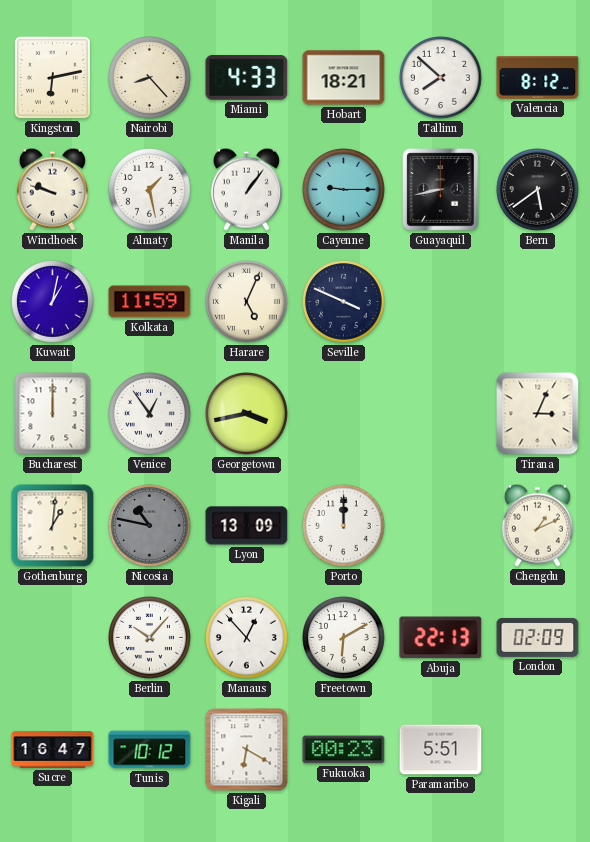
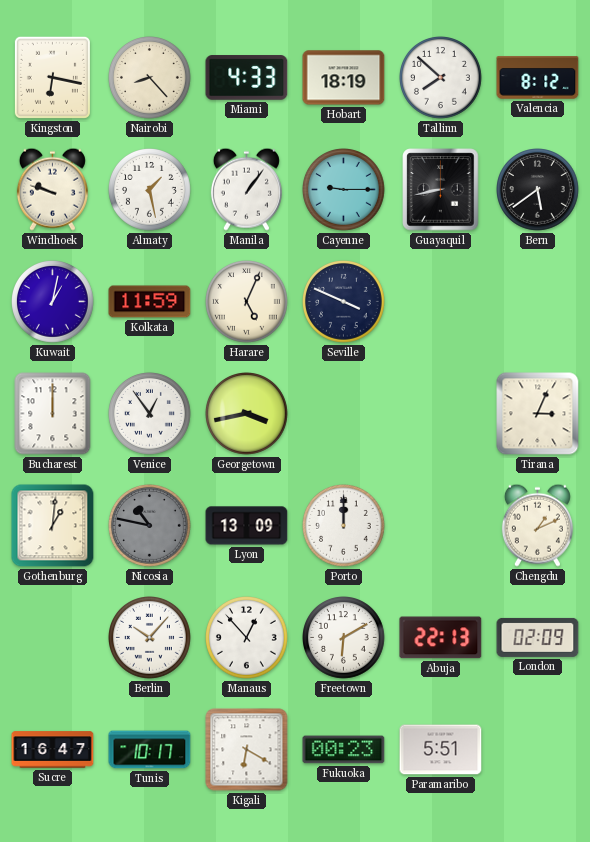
Kingston: 6:13 -> 6:17
Hobart: 18:21 -> 18:19
Tunis: 10:12 -> 10:17
